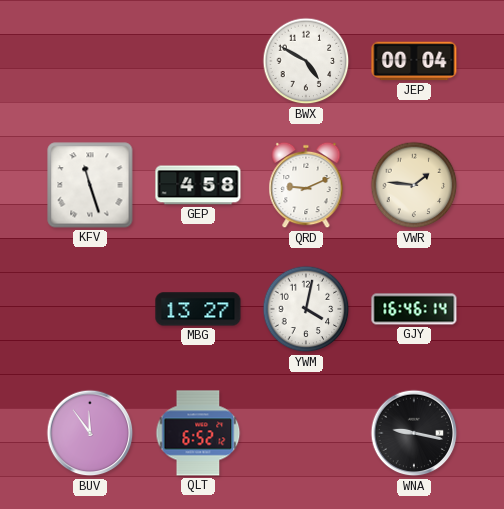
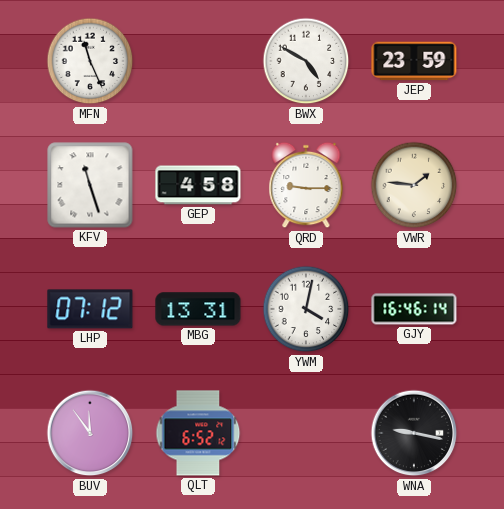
MFN: none -> 11:26
JEP: 00:04 -> 23:59
QRD: 9:11 -> 9:15
LHP: none -> 07:12
MBG: 13:27 -> 13:31
